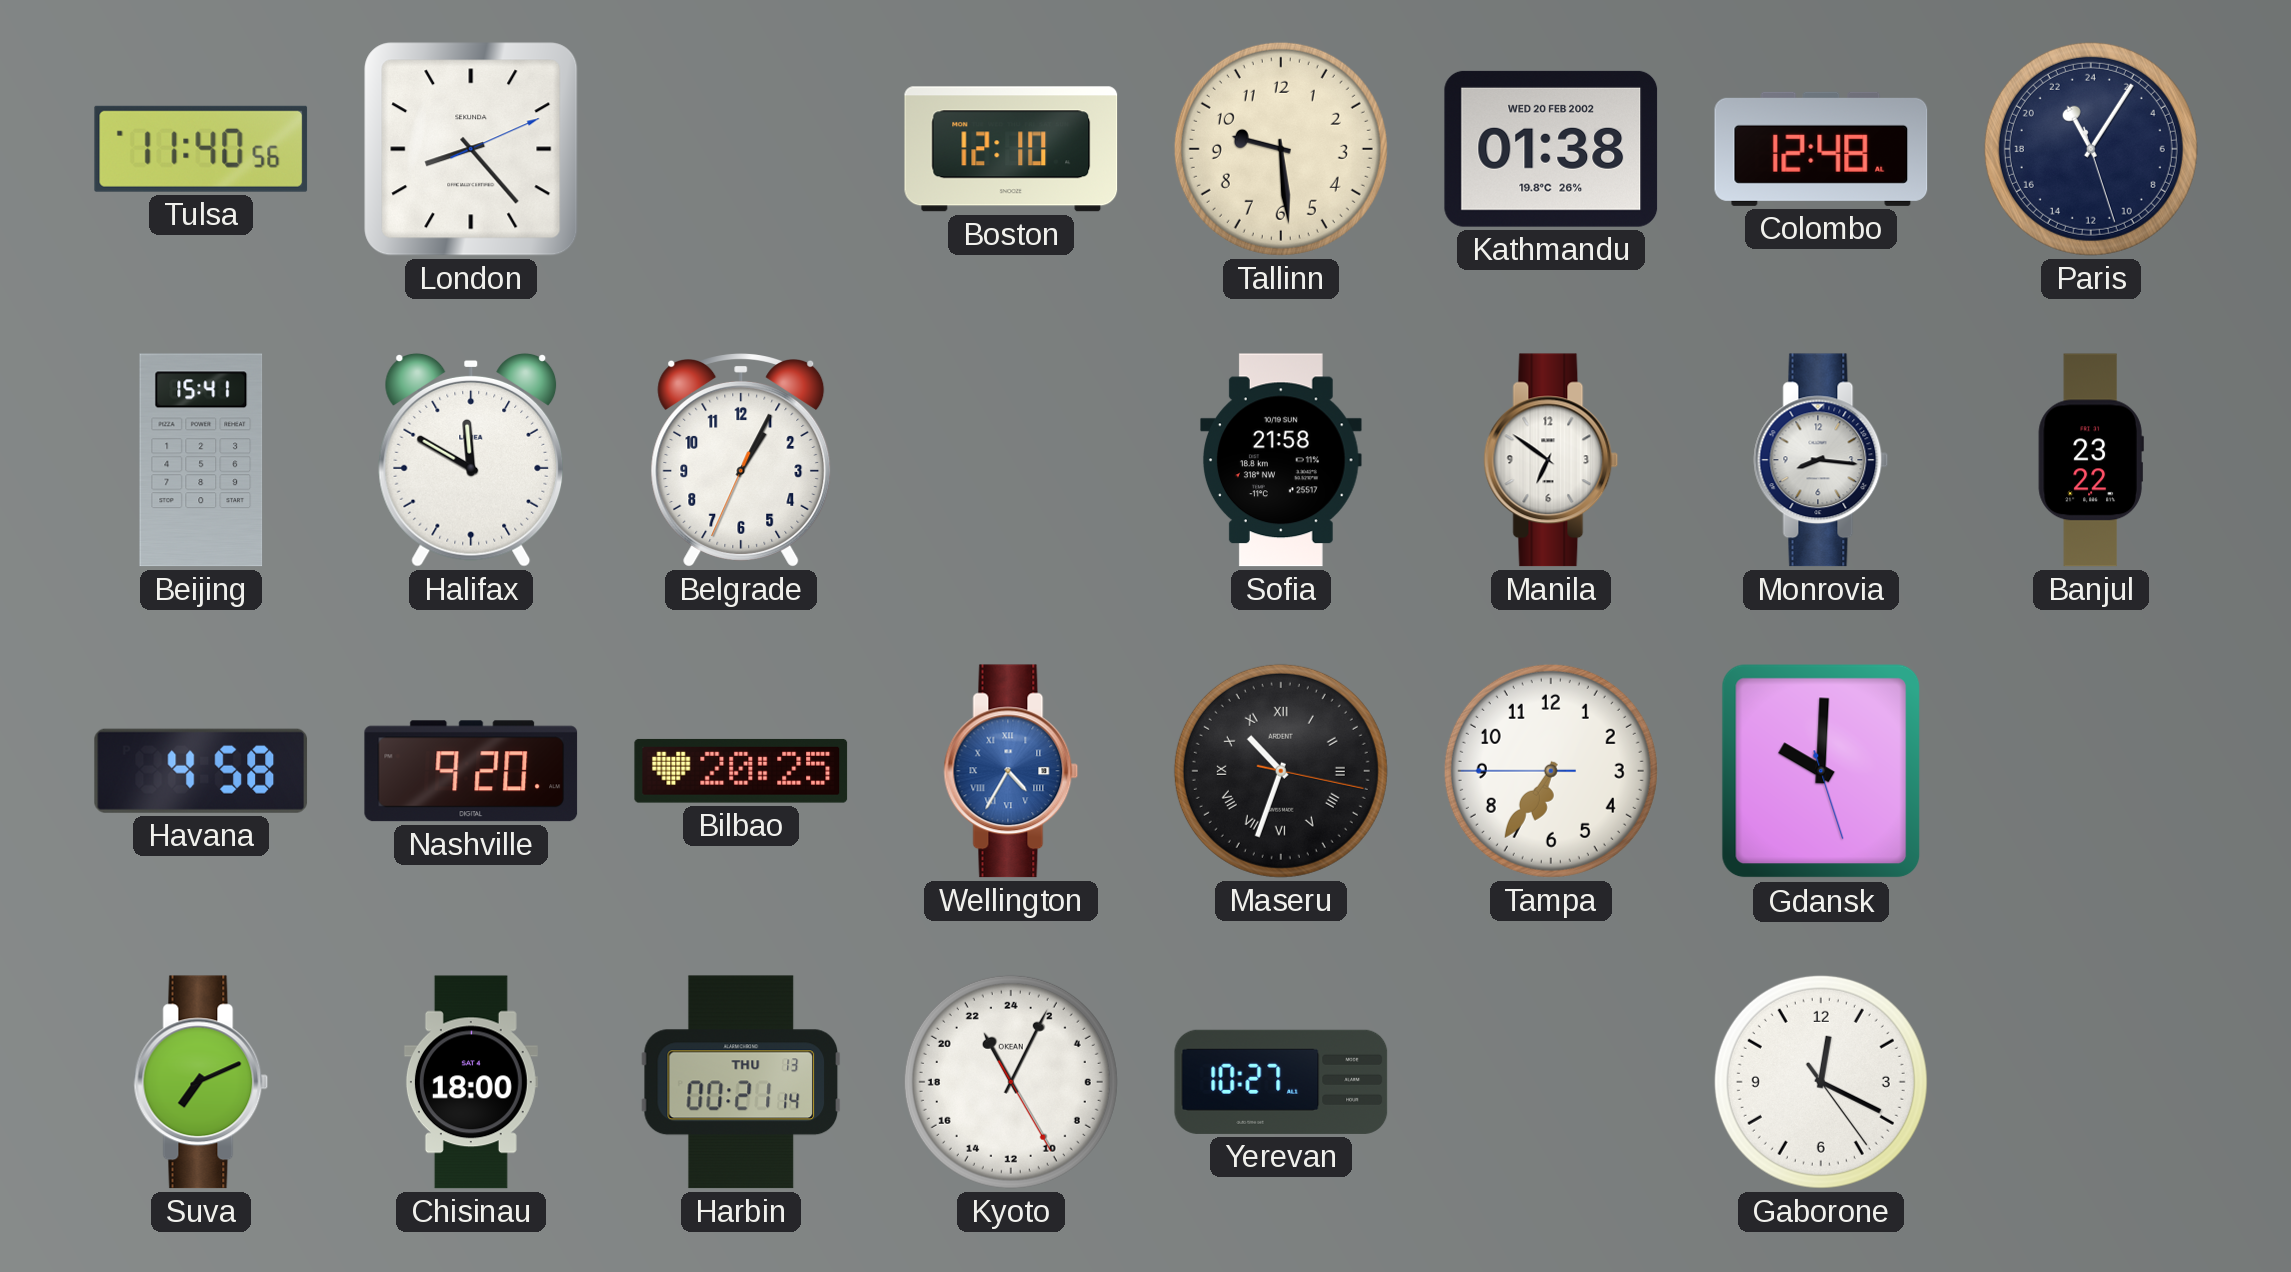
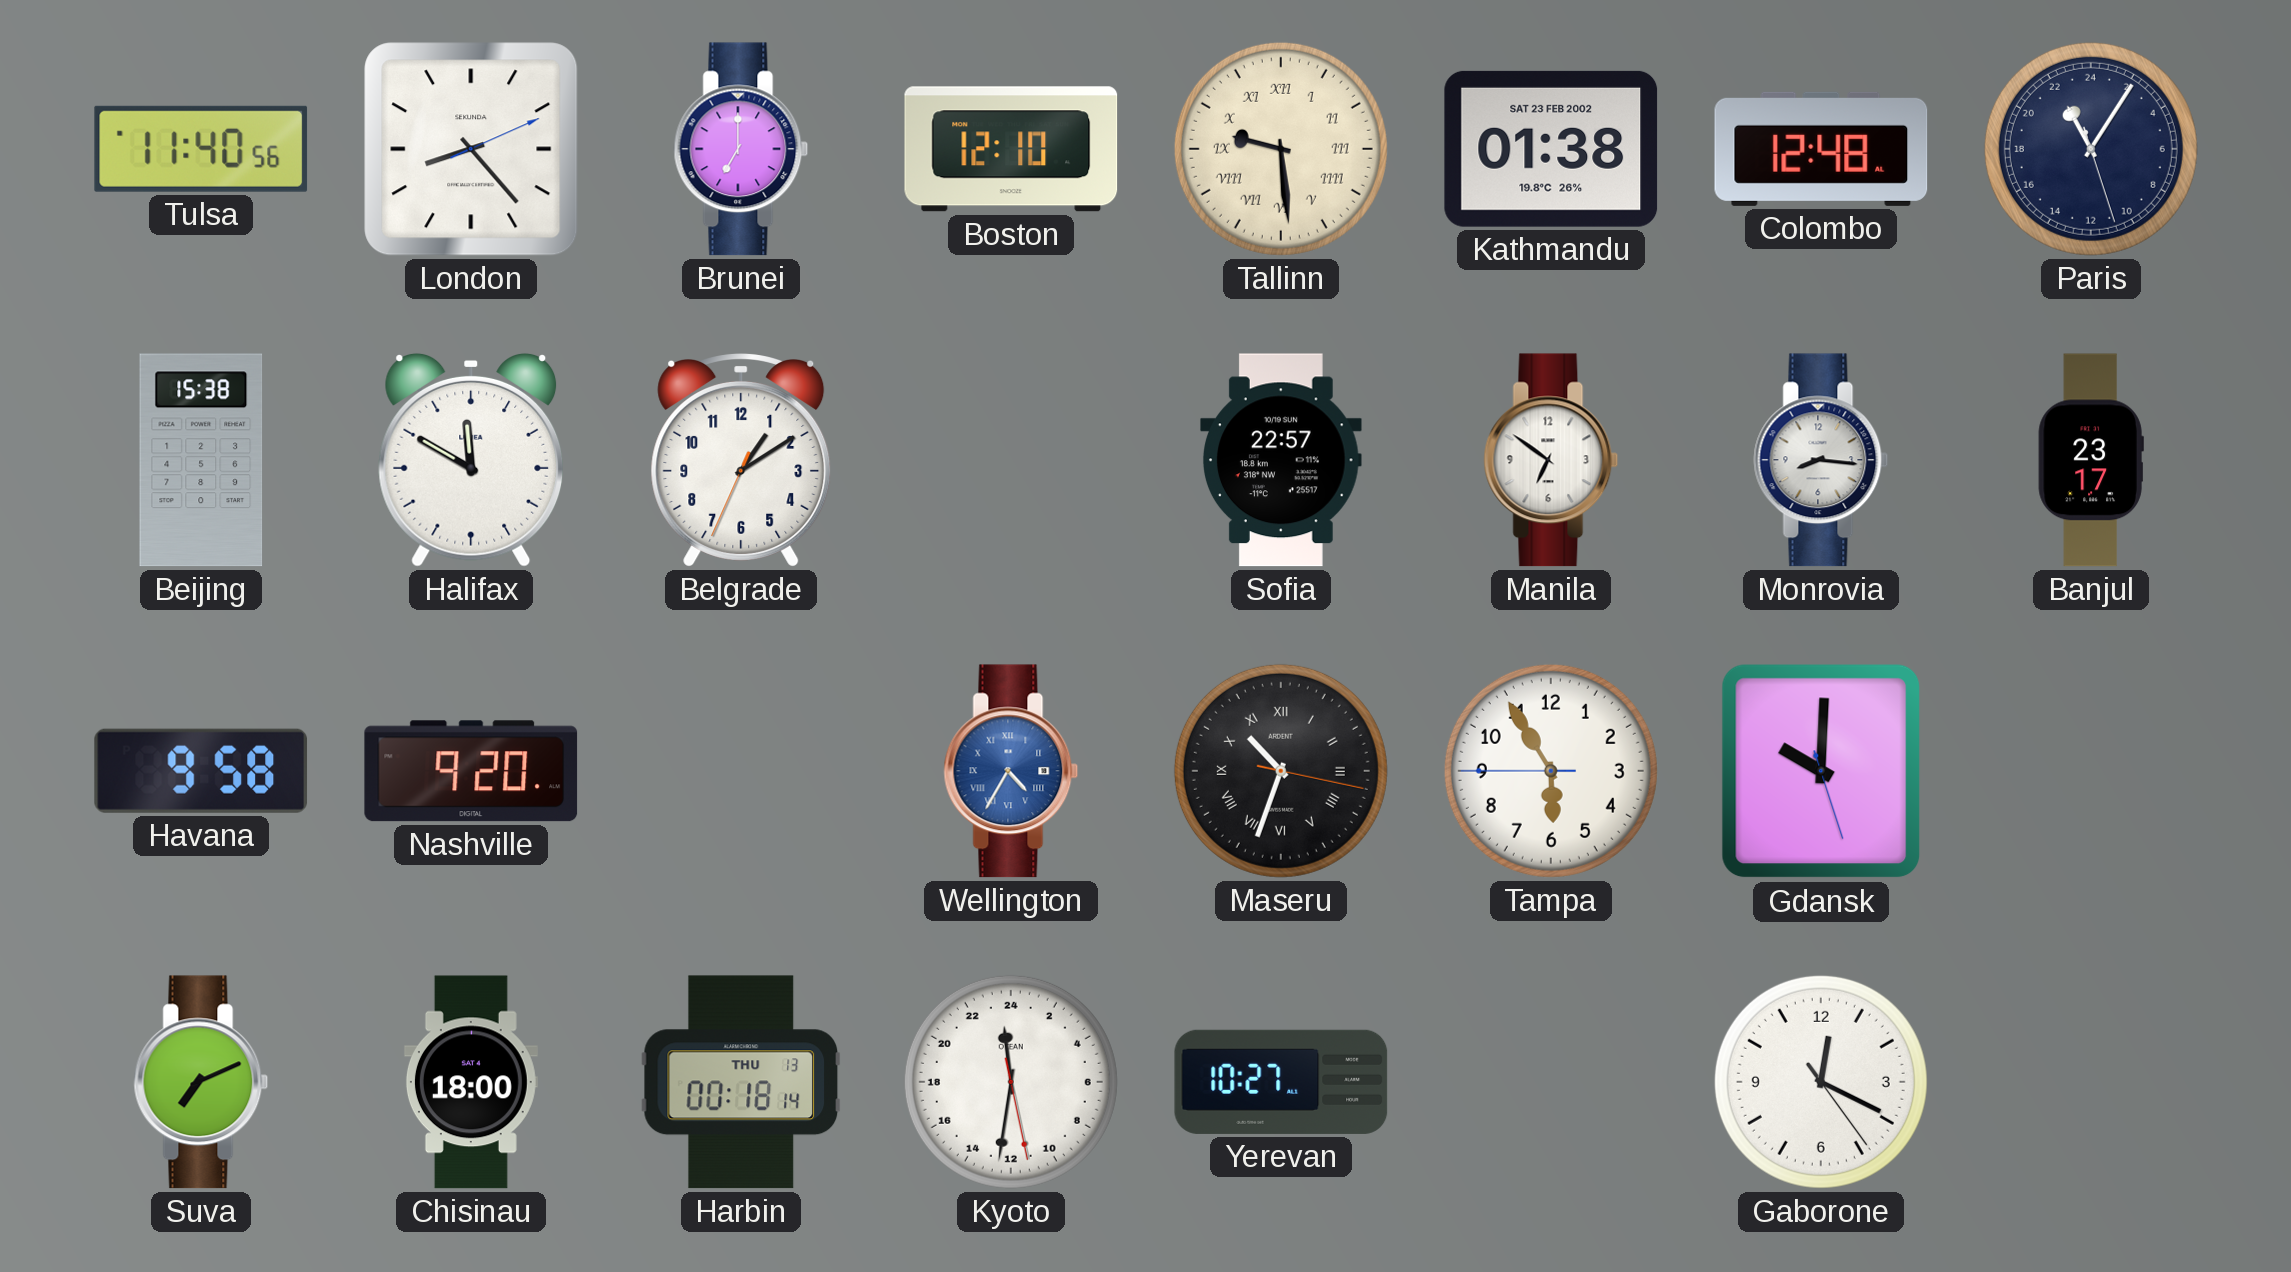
Brunei: none -> 7:00
Tallinn numerals: Arabic -> Roman
Kathmandu date: WED 20 FEB 2002 -> SAT 23 FEB 2002
Beijing: 15:41 -> 15:38
Belgrade: 1:04 -> 1:09
Sofia: 21:58 -> 22:57
Banjul: 23:22 -> 23:17
Havana: 4:58 -> 9:58
Bilbao: 20:25 -> none
Tampa: 6:35 -> 5:54
Harbin: 00:21 -> 00:18
Kyoto: 22:04 -> 23:31
